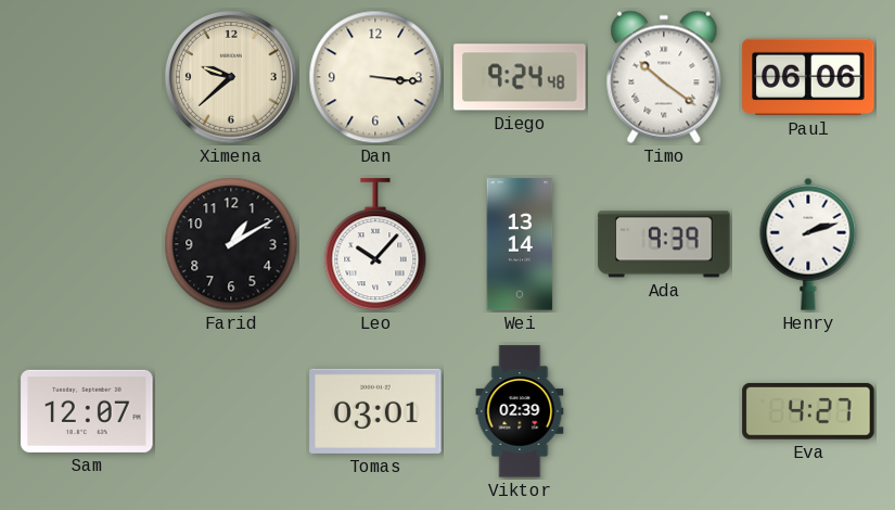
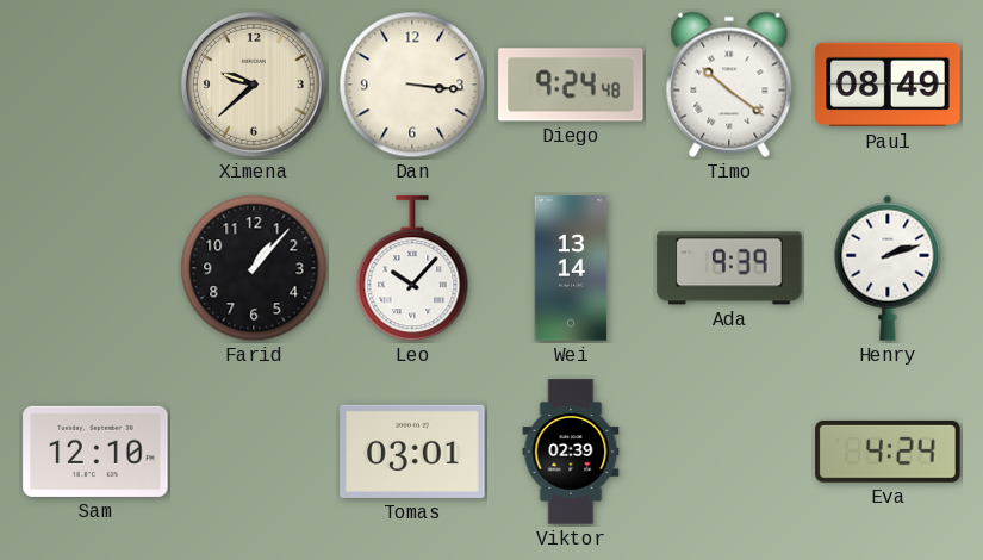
Paul: 06:06 -> 08:49
Farid: 1:10 -> 1:07
Sam: 12:07 -> 12:10
Eva: 4:27 -> 4:24
